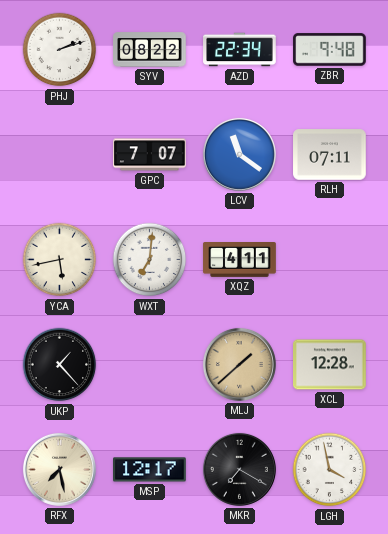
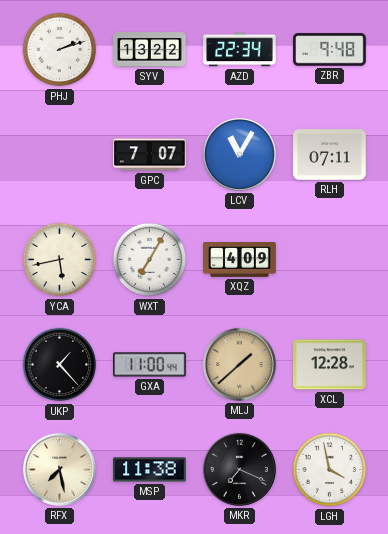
SYV: 08:22 -> 13:22
LCV: 11:21 -> 11:05
WXT: 7:01 -> 7:05
XQZ: 4:11 -> 4:09
GXA: none -> 11:00
MSP: 12:17 -> 11:38
MKR: 7:20 -> 7:19
